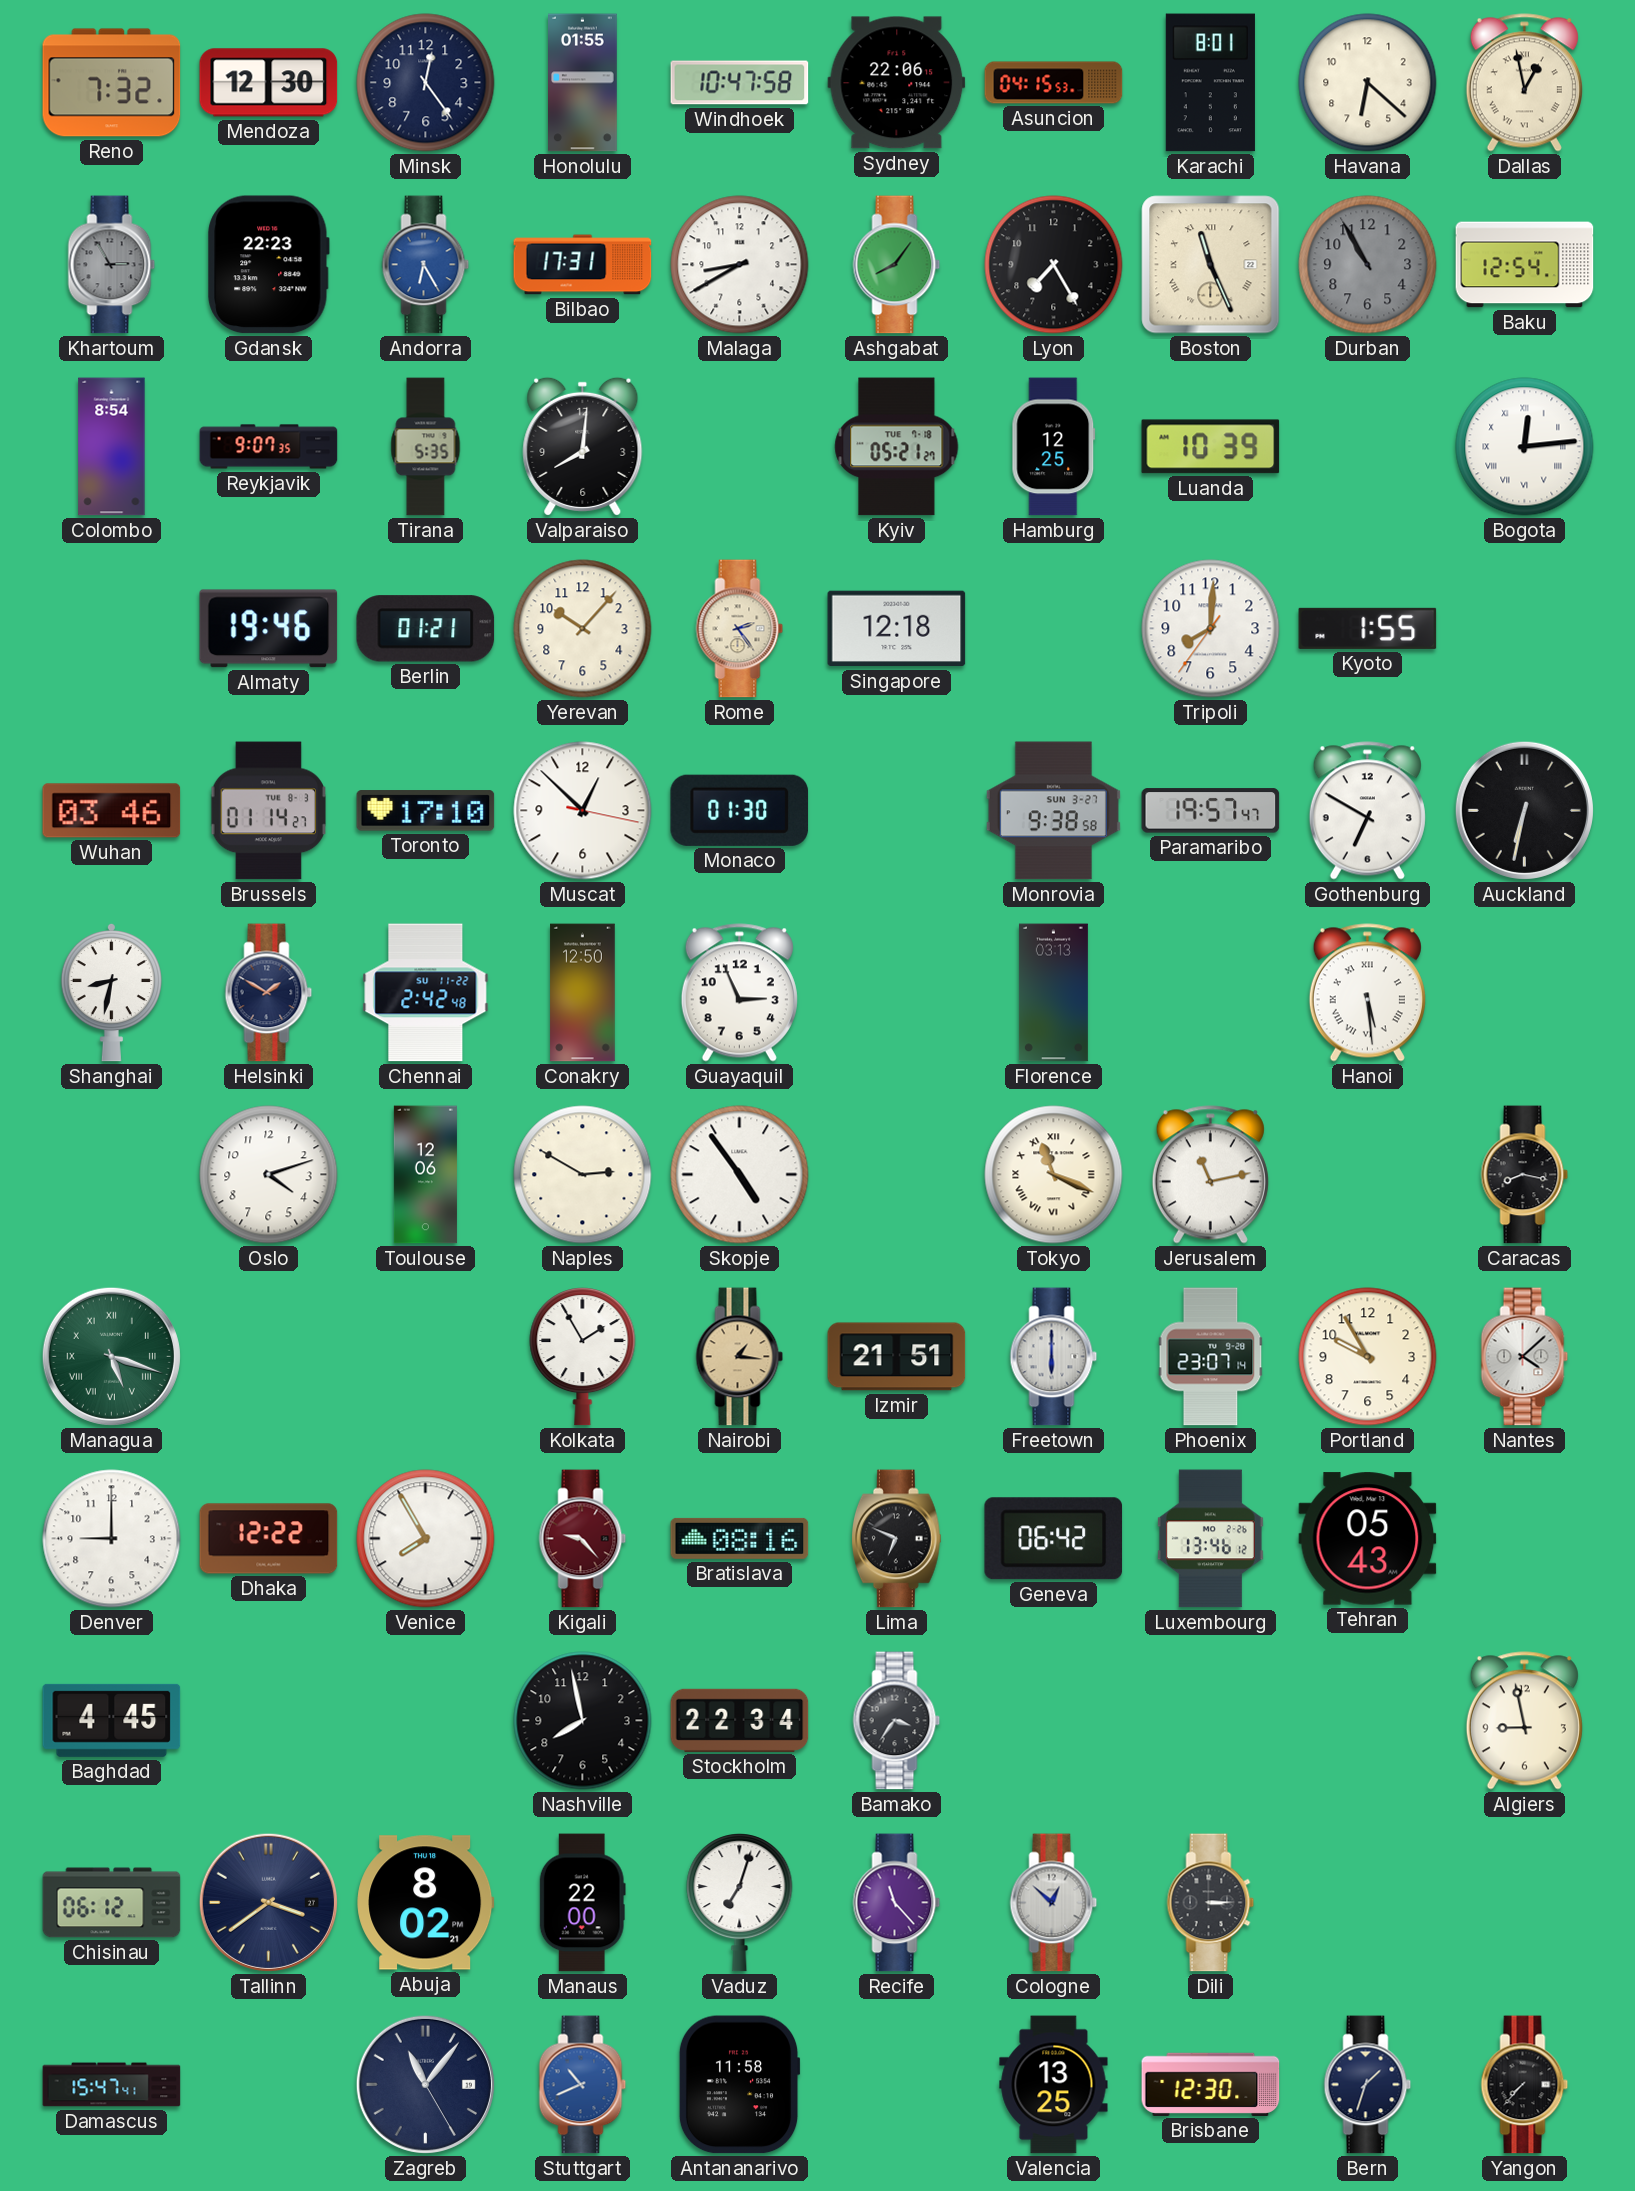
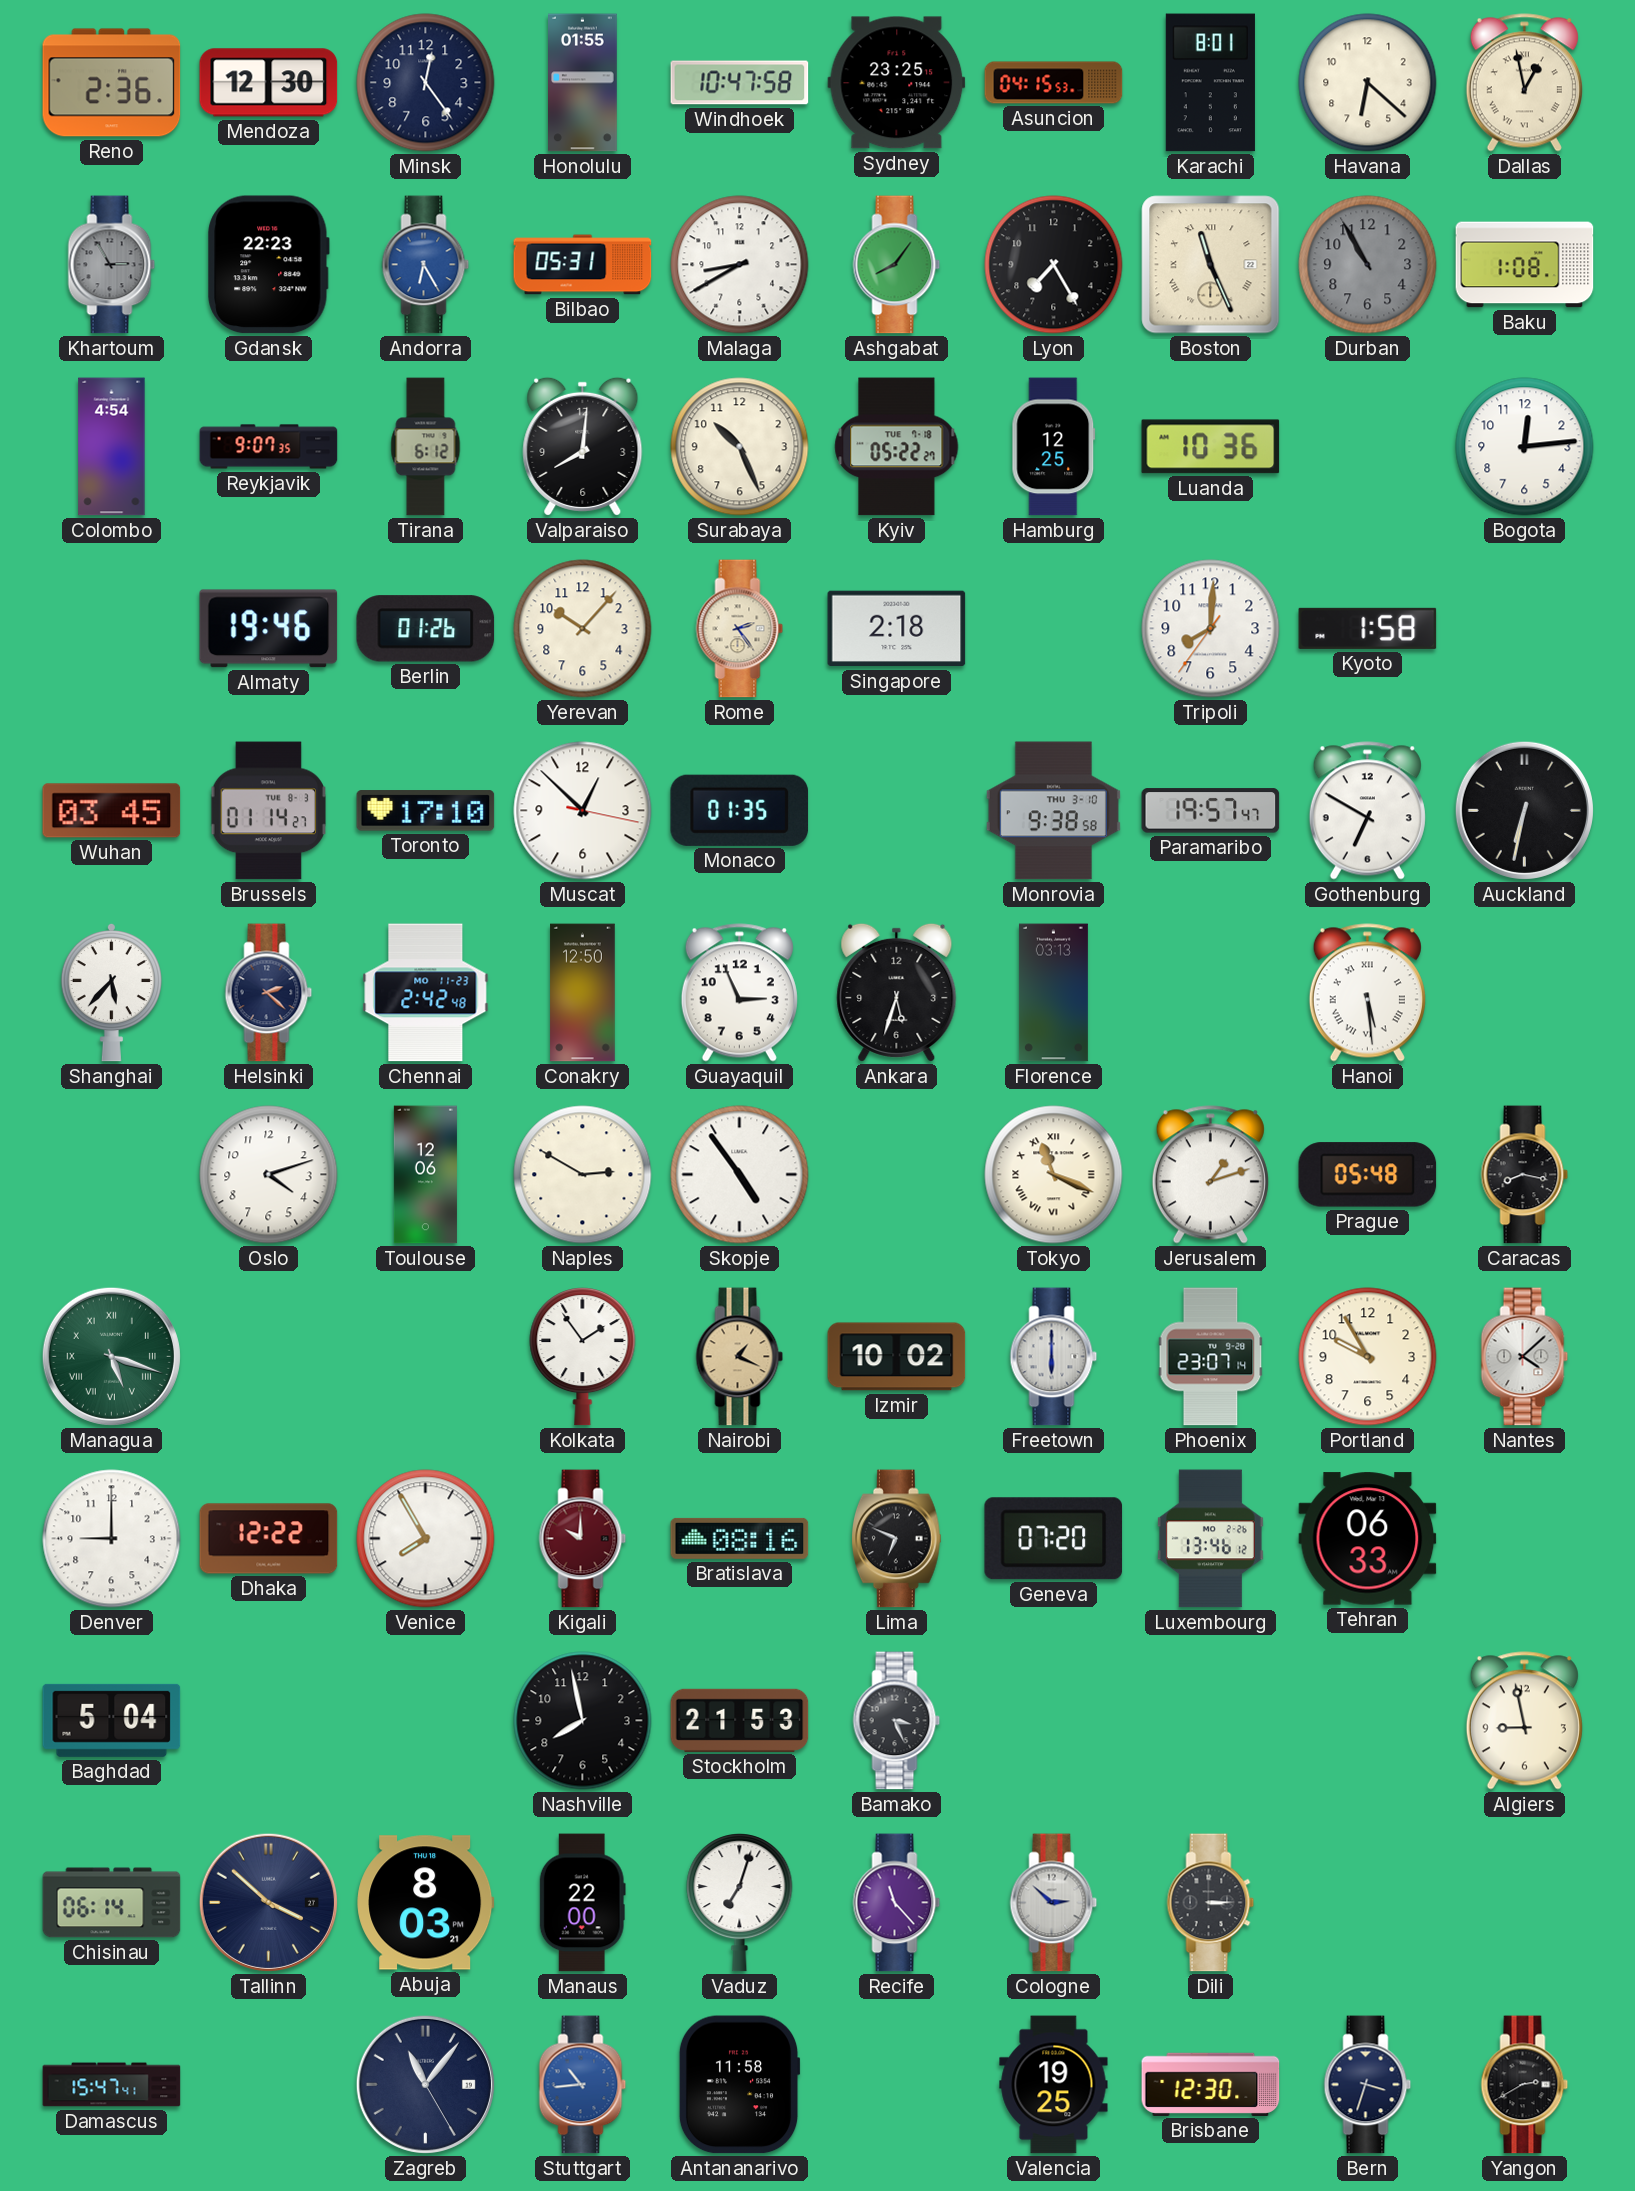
Reno: 7:32 -> 2:36
Sydney: 22:06 -> 23:25
Bilbao: 17:31 -> 05:31
Baku: 12:54 -> 1:08
Colombo: 8:54 -> 4:54
Tirana: 5:35 -> 6:12
Surabaya: none -> 10:26
Kyiv: 05:21 -> 05:22
Luanda: 10:39 -> 10:36
Bogota numerals: Roman -> Arabic
Berlin: 01:21 -> 01:26
Singapore: 12:18 -> 2:18
Kyoto: 1:55 -> 1:58
Wuhan: 03:46 -> 03:45
Monaco: 01:30 -> 01:35
Monrovia date: SUN 3-27 -> THU 3-10
Shanghai: 8:32 -> 5:37
Helsinki: 1:50 -> 2:22
Chennai date: SU 11-22 -> MO 11-23
Ankara: none -> 5:33
Jerusalem: 11:13 -> 1:12
Prague: none -> 05:48
Kolkata: 1:55 -> 1:54
Nairobi: 1:16 -> 1:19
Izmir: 21:51 -> 10:02
Kigali: 9:23 -> 10:00
Geneva: 06:42 -> 07:20
Tehran: 05:43 -> 06:33
Baghdad: 4:45 -> 5:04
Stockholm: 22:34 -> 21:53
Bamako: 3:36 -> 3:26
Chisinau: 06:12 -> 06:14
Tallinn: 3:39 -> 3:52
Abuja: 8:02 -> 8:03
Cologne: 12:52 -> 2:52
Stuttgart: 10:41 -> 10:44
Valencia: 13:25 -> 19:25
Bern: 1:33 -> 3:33
Yangon: 7:37 -> 2:40
